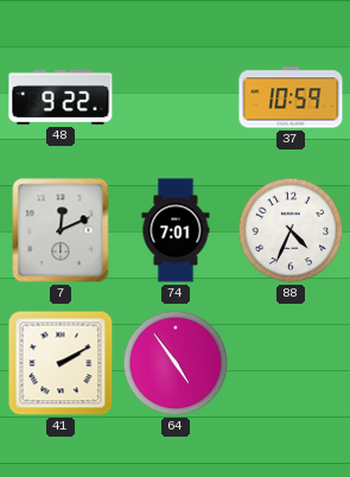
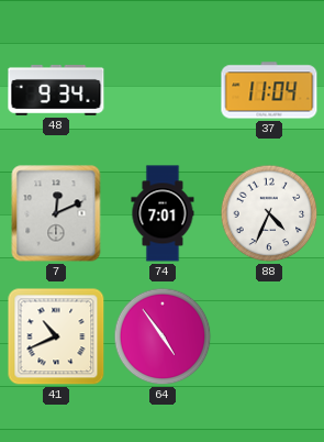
48: 9:22 -> 9:34
37: 10:59 -> 11:04
41: 2:10 -> 10:41
